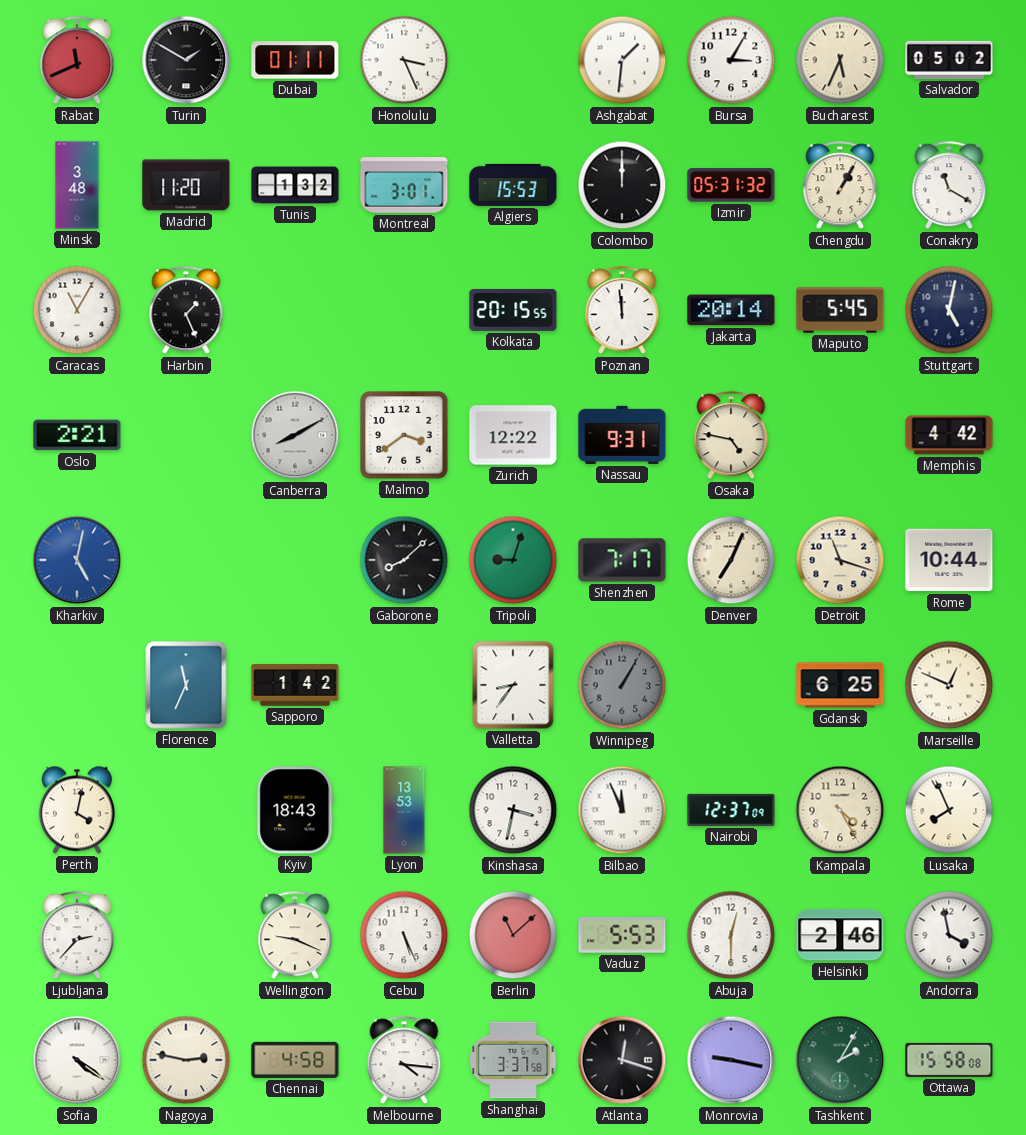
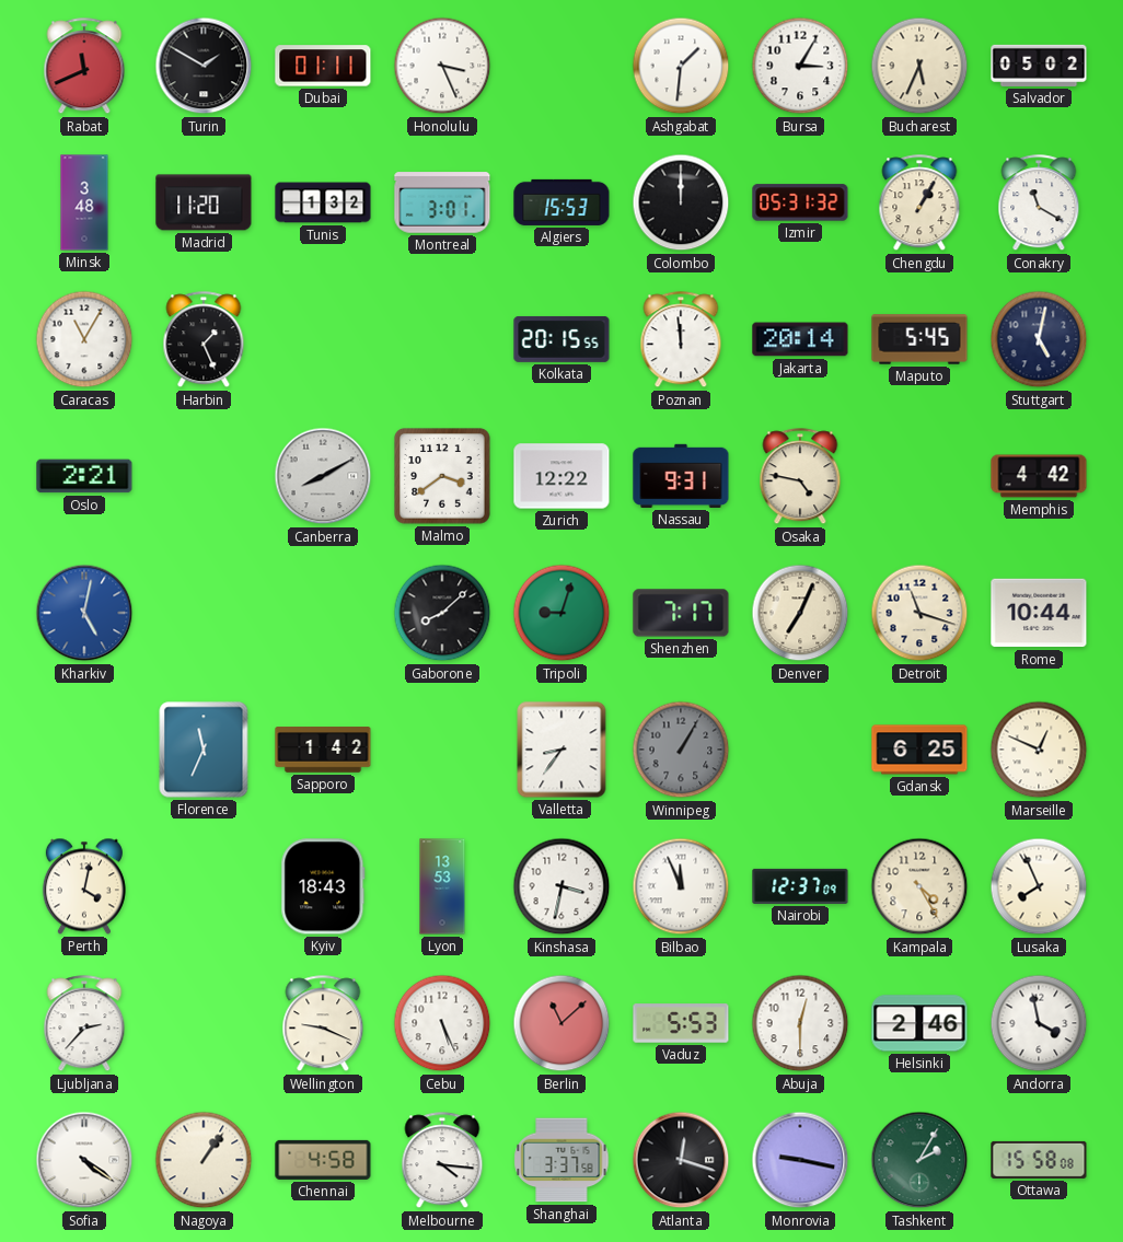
Nagoya: 2:47 -> 1:06
